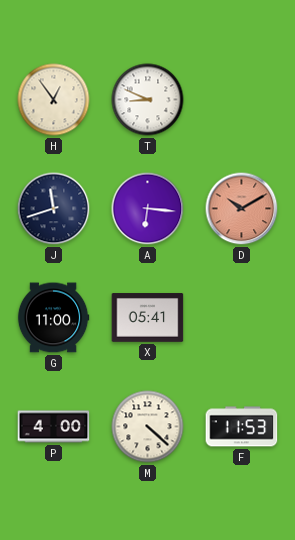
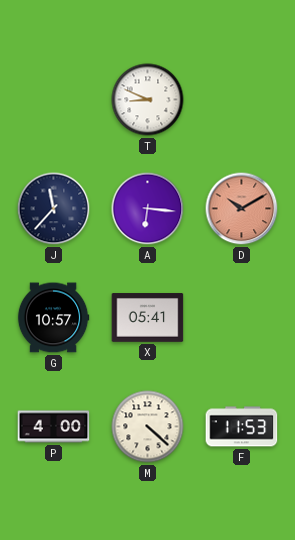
H: 12:54 -> none
J: 11:42 -> 11:37
G: 11:00 -> 10:57
